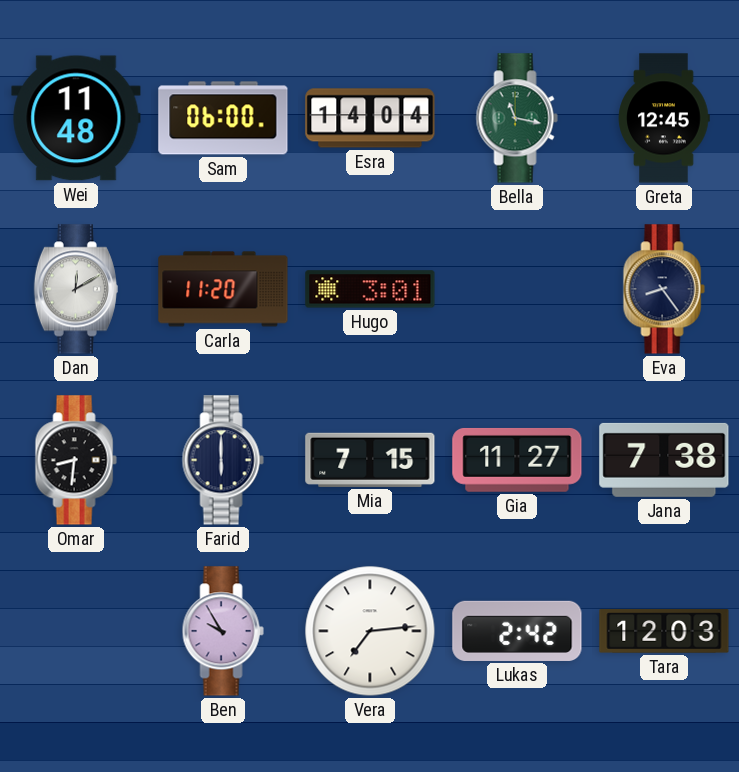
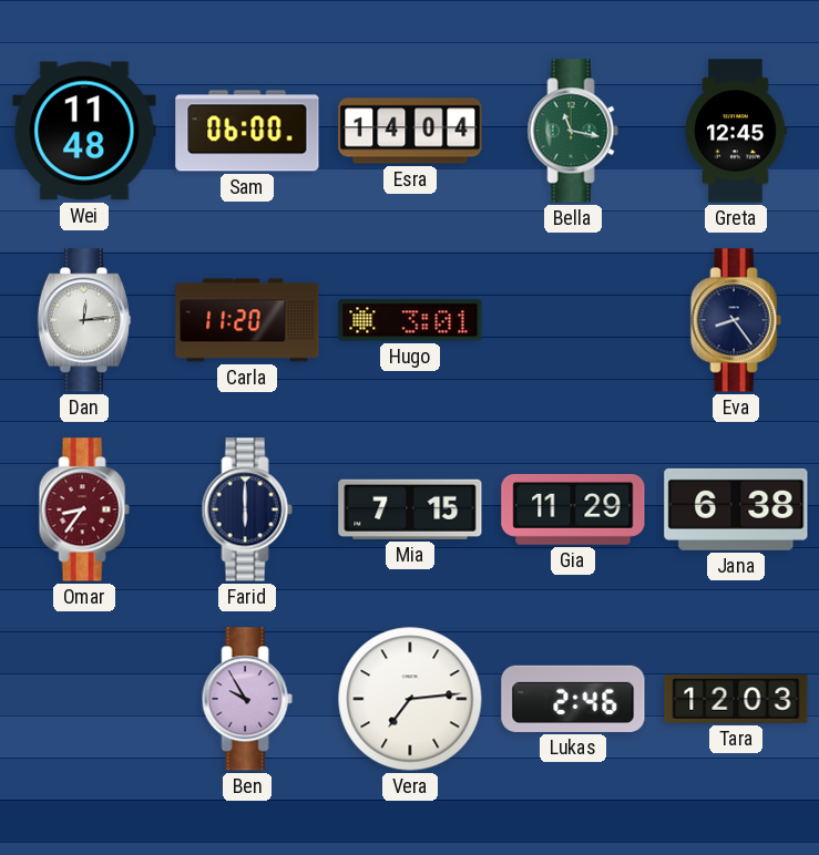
Dan: 12:10 -> 12:14
Omar: 8:31 -> 8:36
Omar dial: black -> burgundy
Gia: 11:27 -> 11:29
Jana: 7:38 -> 6:38
Lukas: 2:42 -> 2:46
